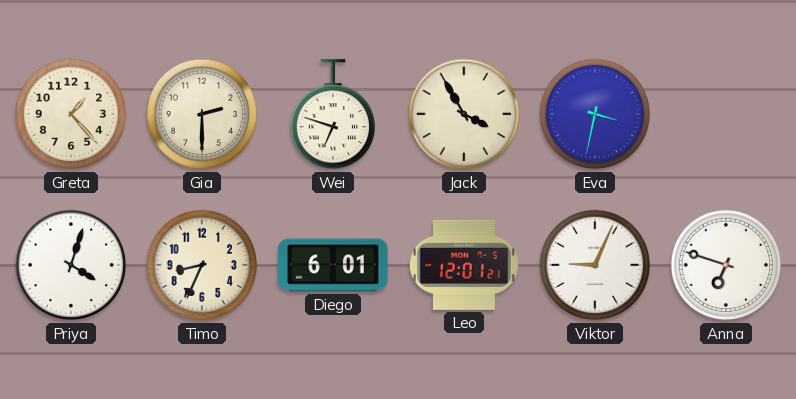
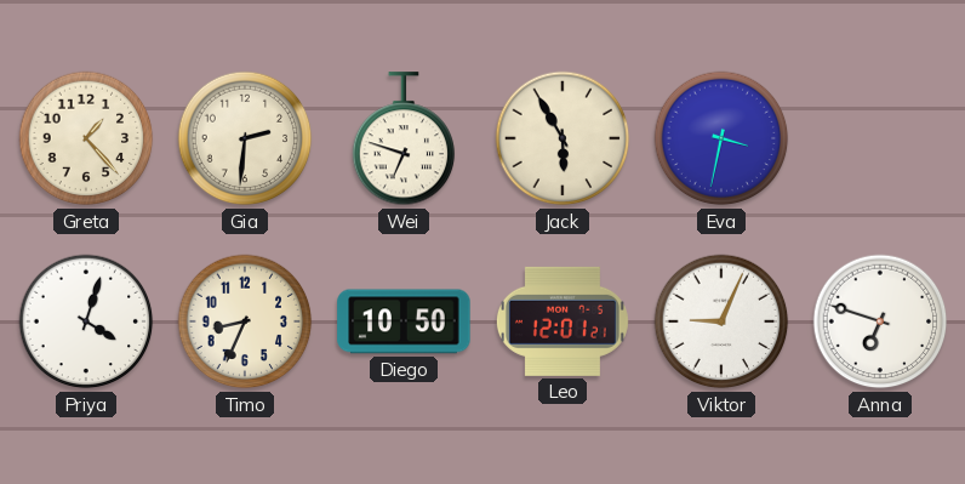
Gia: 2:30 -> 2:31
Jack: 3:55 -> 5:55
Diego: 6:01 -> 10:50
